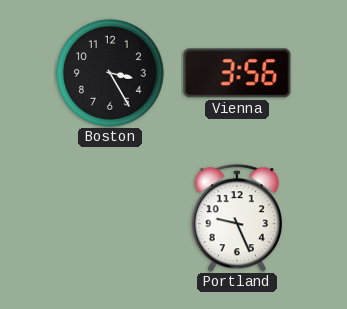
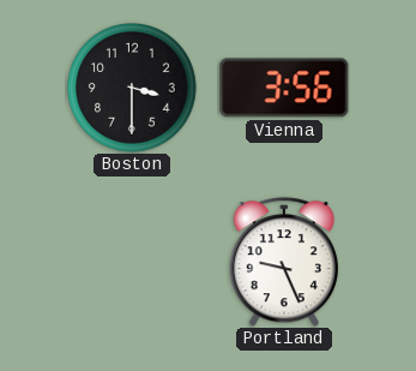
Boston: 3:25 -> 3:30
